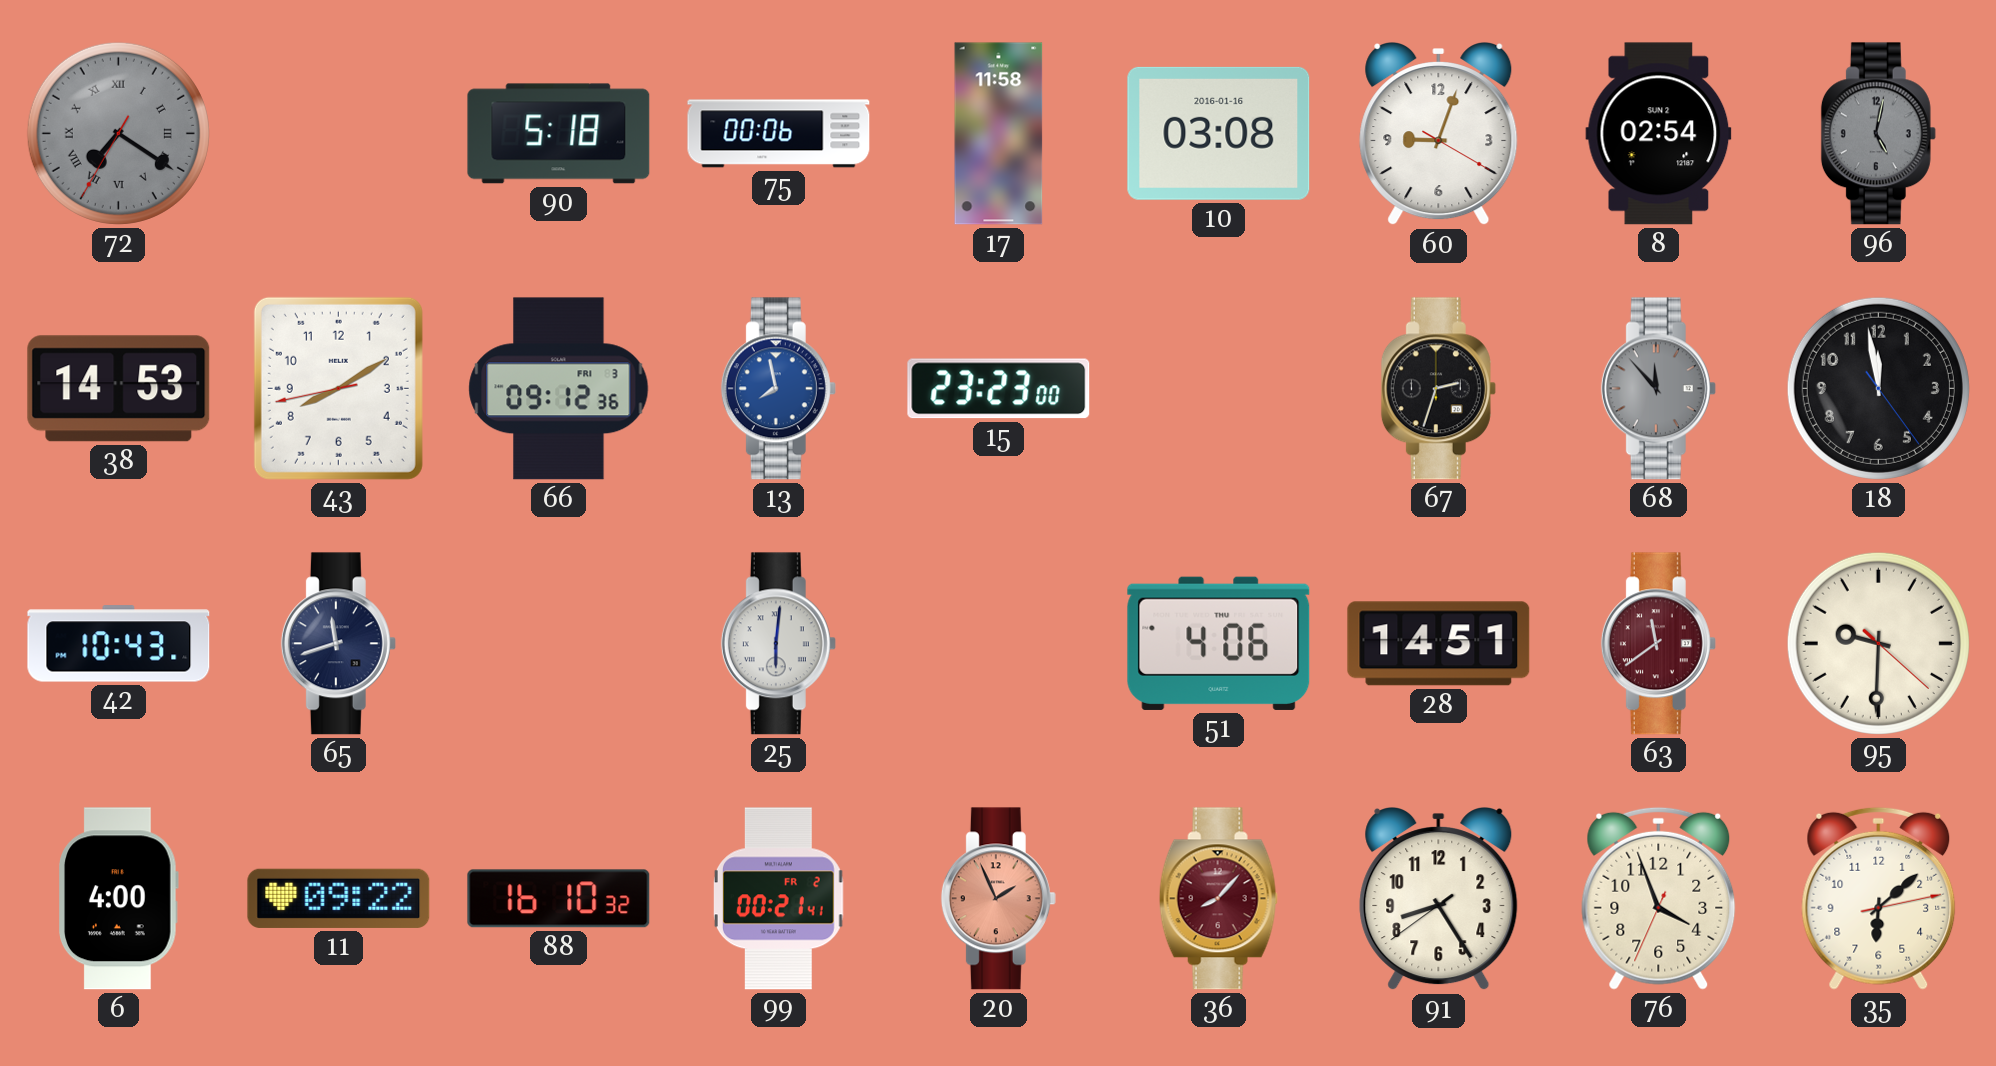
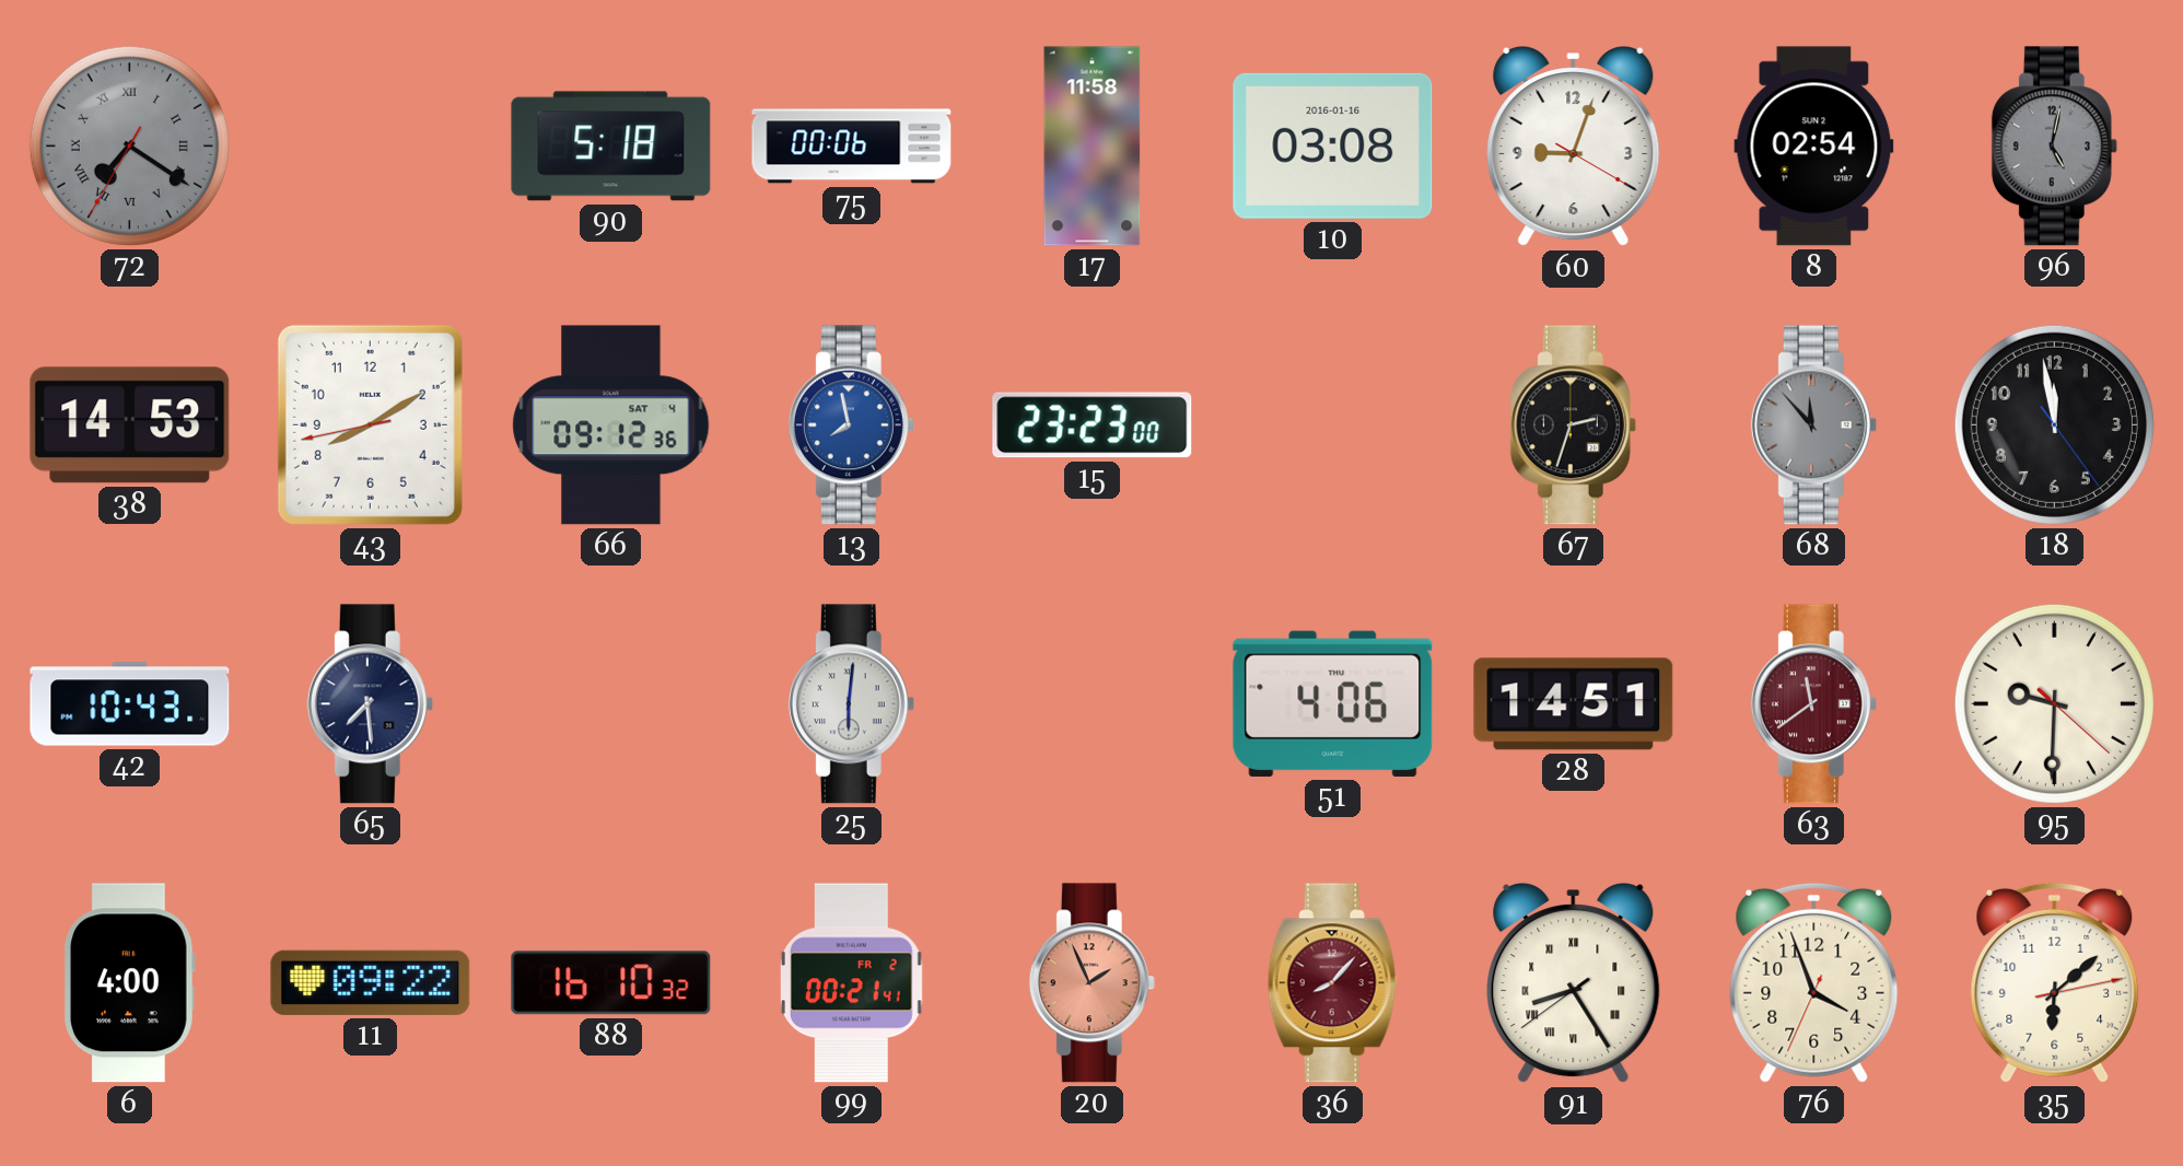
66 date: FRI 3 -> SAT 4
65: 11:42 -> 7:29
91 numerals: Arabic -> Roman
